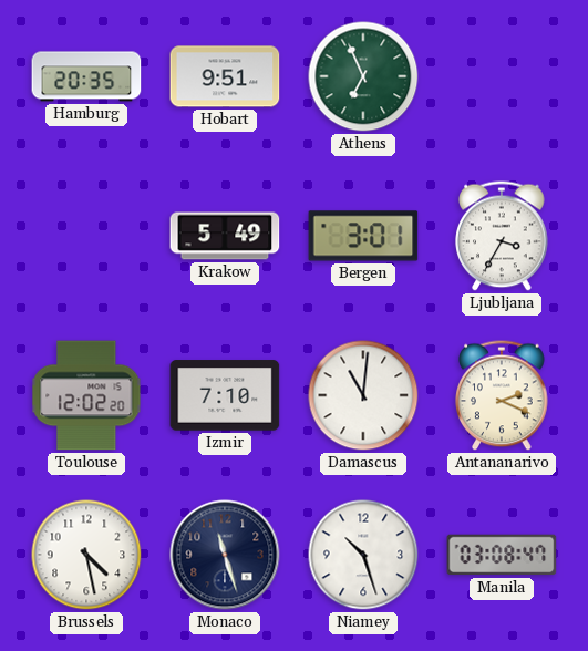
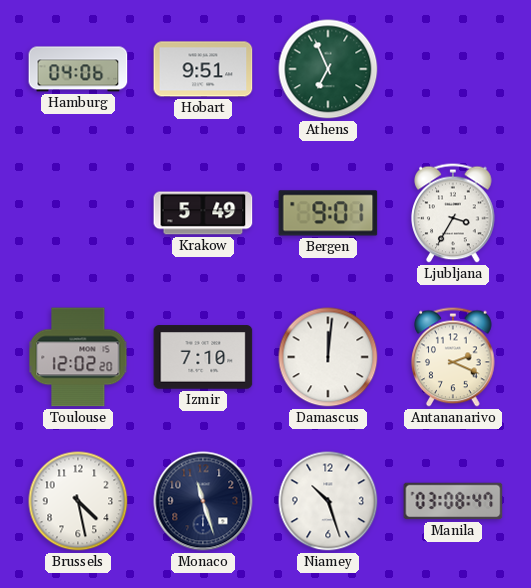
Hamburg: 20:35 -> 04:06
Bergen: 3:01 -> 9:01
Damascus: 11:01 -> 12:01
